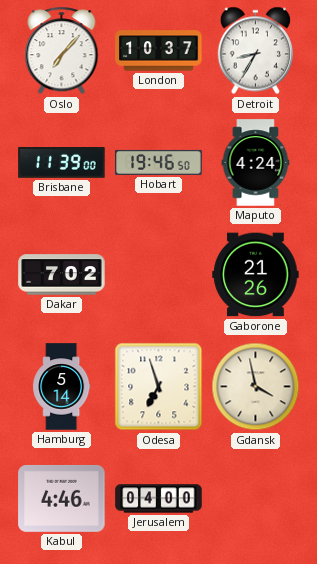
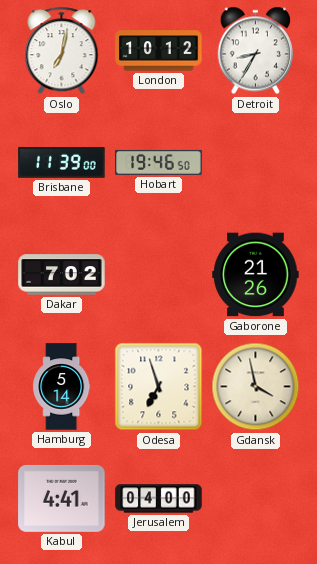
Oslo: 7:07 -> 7:02
London: 10:37 -> 10:12
Maputo: 4:24 -> none
Kabul: 4:46 -> 4:41
